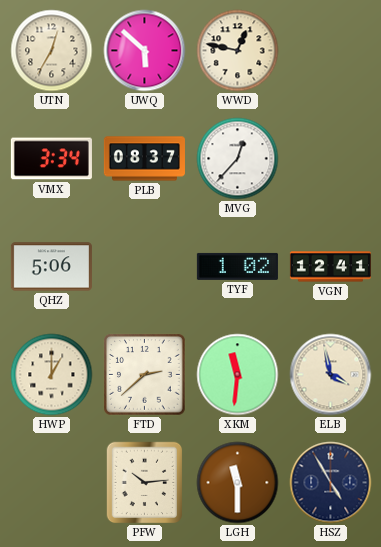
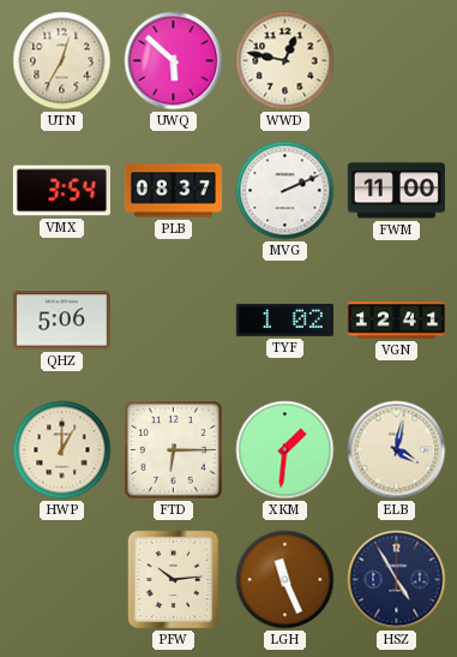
VMX: 3:34 -> 3:54
MVG: 12:37 -> 2:11
FWM: none -> 11:00
FTD: 2:38 -> 6:15
XKM: 11:31 -> 1:31
ELB: 3:58 -> 4:02
LGH: 11:30 -> 11:26
